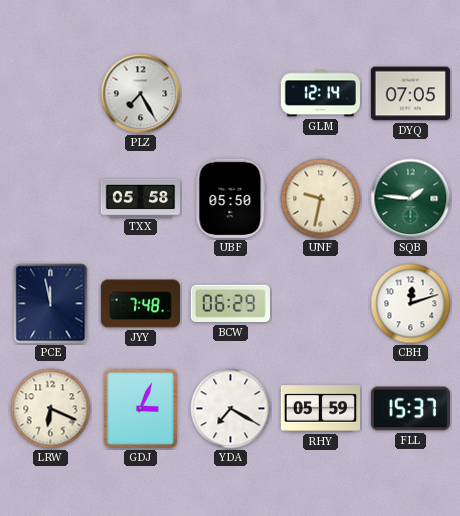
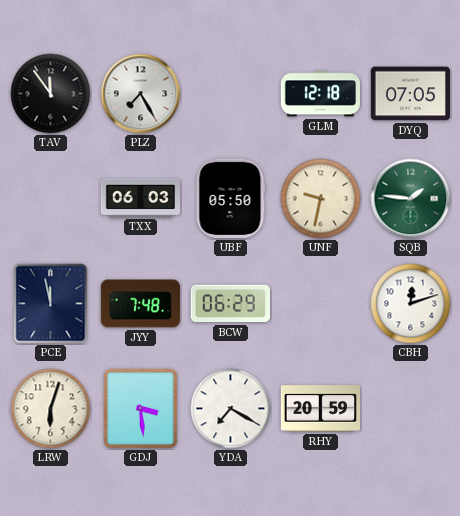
TAV: none -> 11:54
GLM: 12:14 -> 12:18
TXX: 05:58 -> 06:03
LRW: 6:19 -> 6:03
GDJ: 3:04 -> 3:29
RHY: 05:59 -> 20:59
FLL: 15:37 -> none
